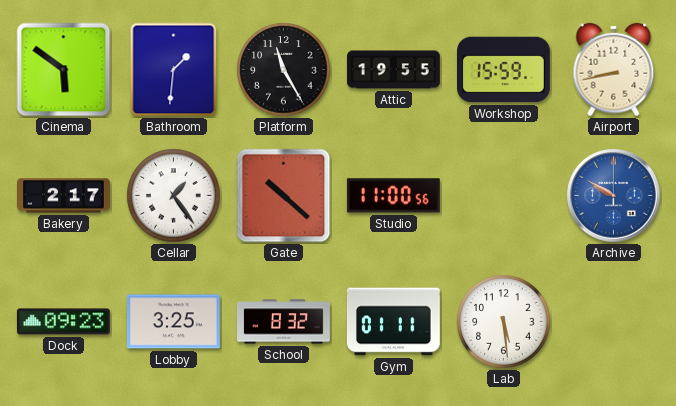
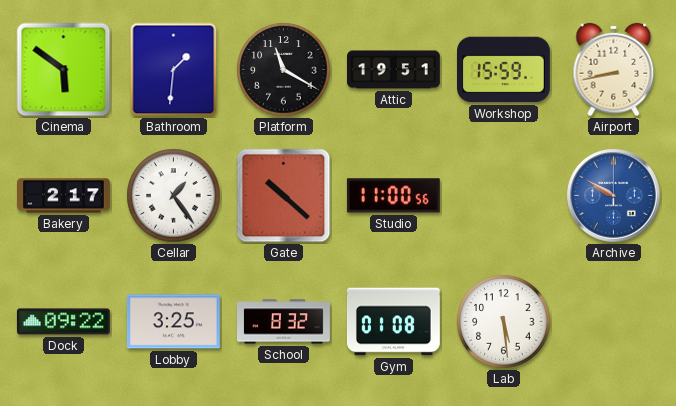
Platform: 11:25 -> 11:20
Attic: 19:55 -> 19:51
Dock: 09:23 -> 09:22
Gym: 01:11 -> 01:08
